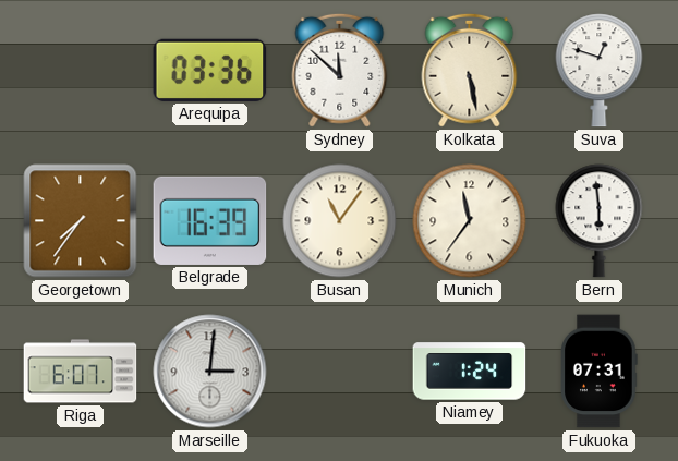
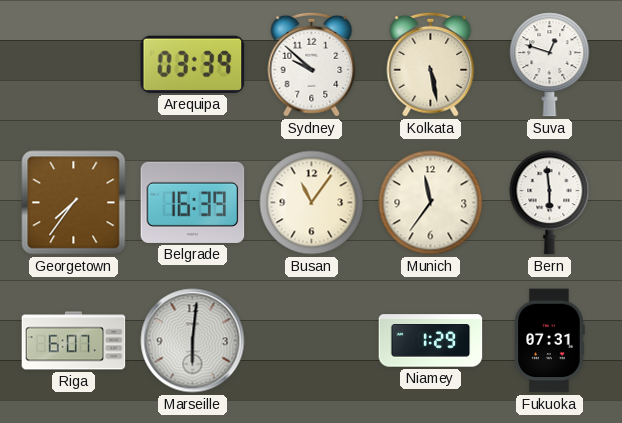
Arequipa: 03:36 -> 03:39
Sydney: 11:52 -> 9:52
Marseille: 3:01 -> 6:01
Niamey: 1:24 -> 1:29
